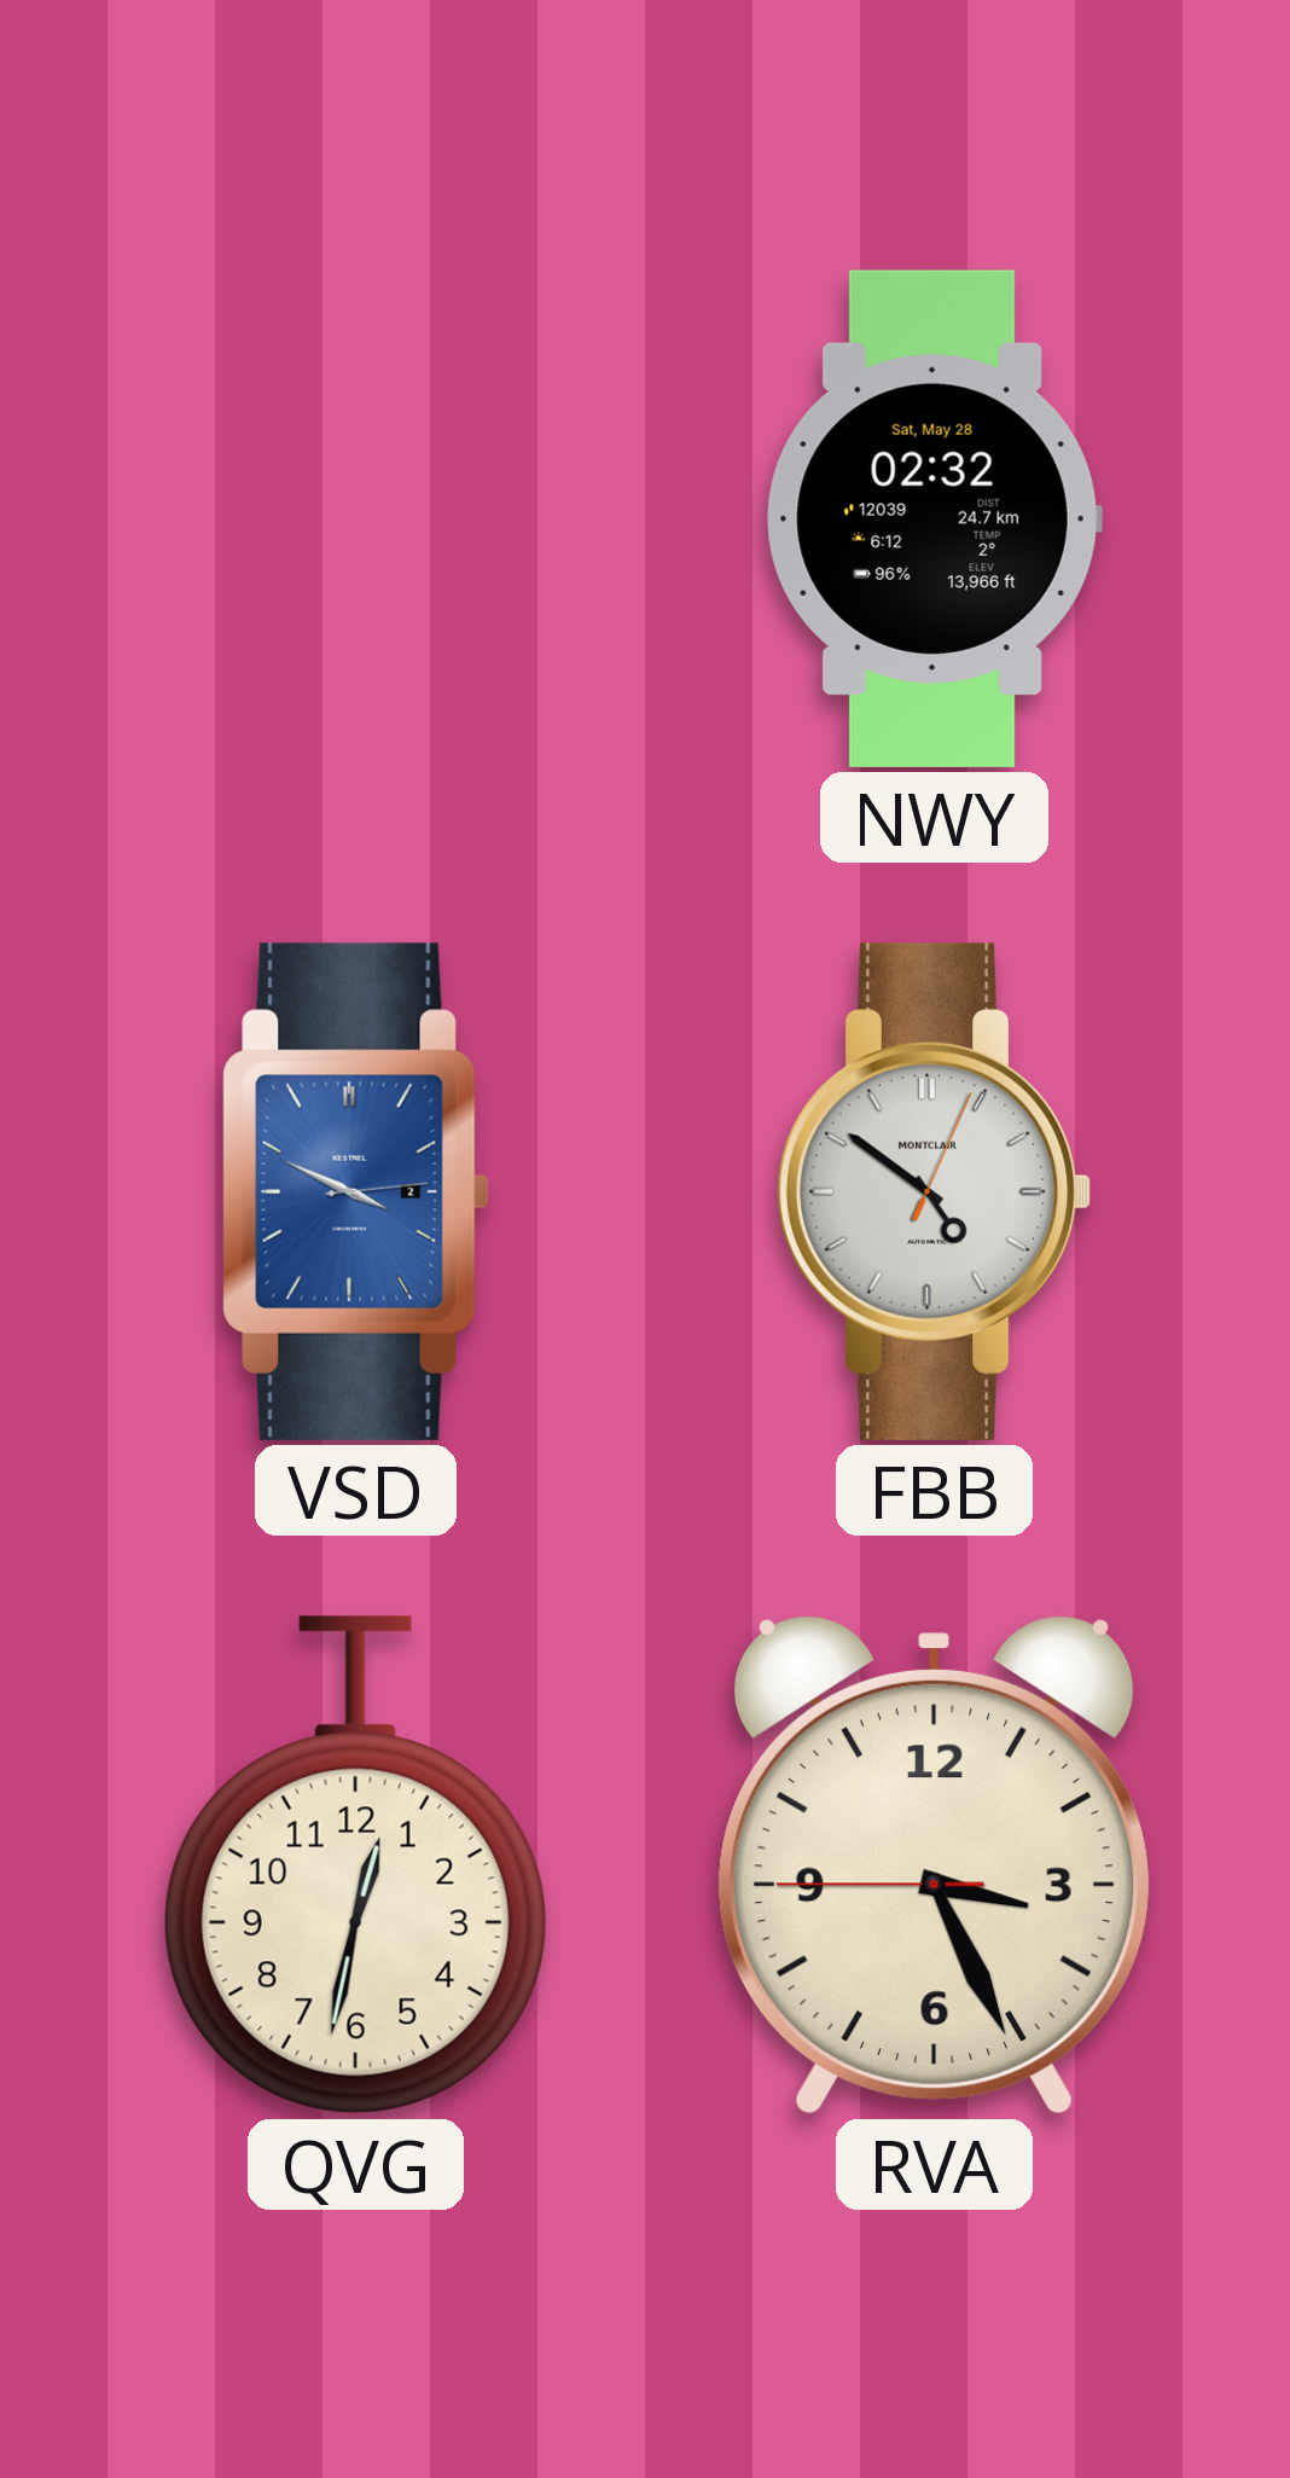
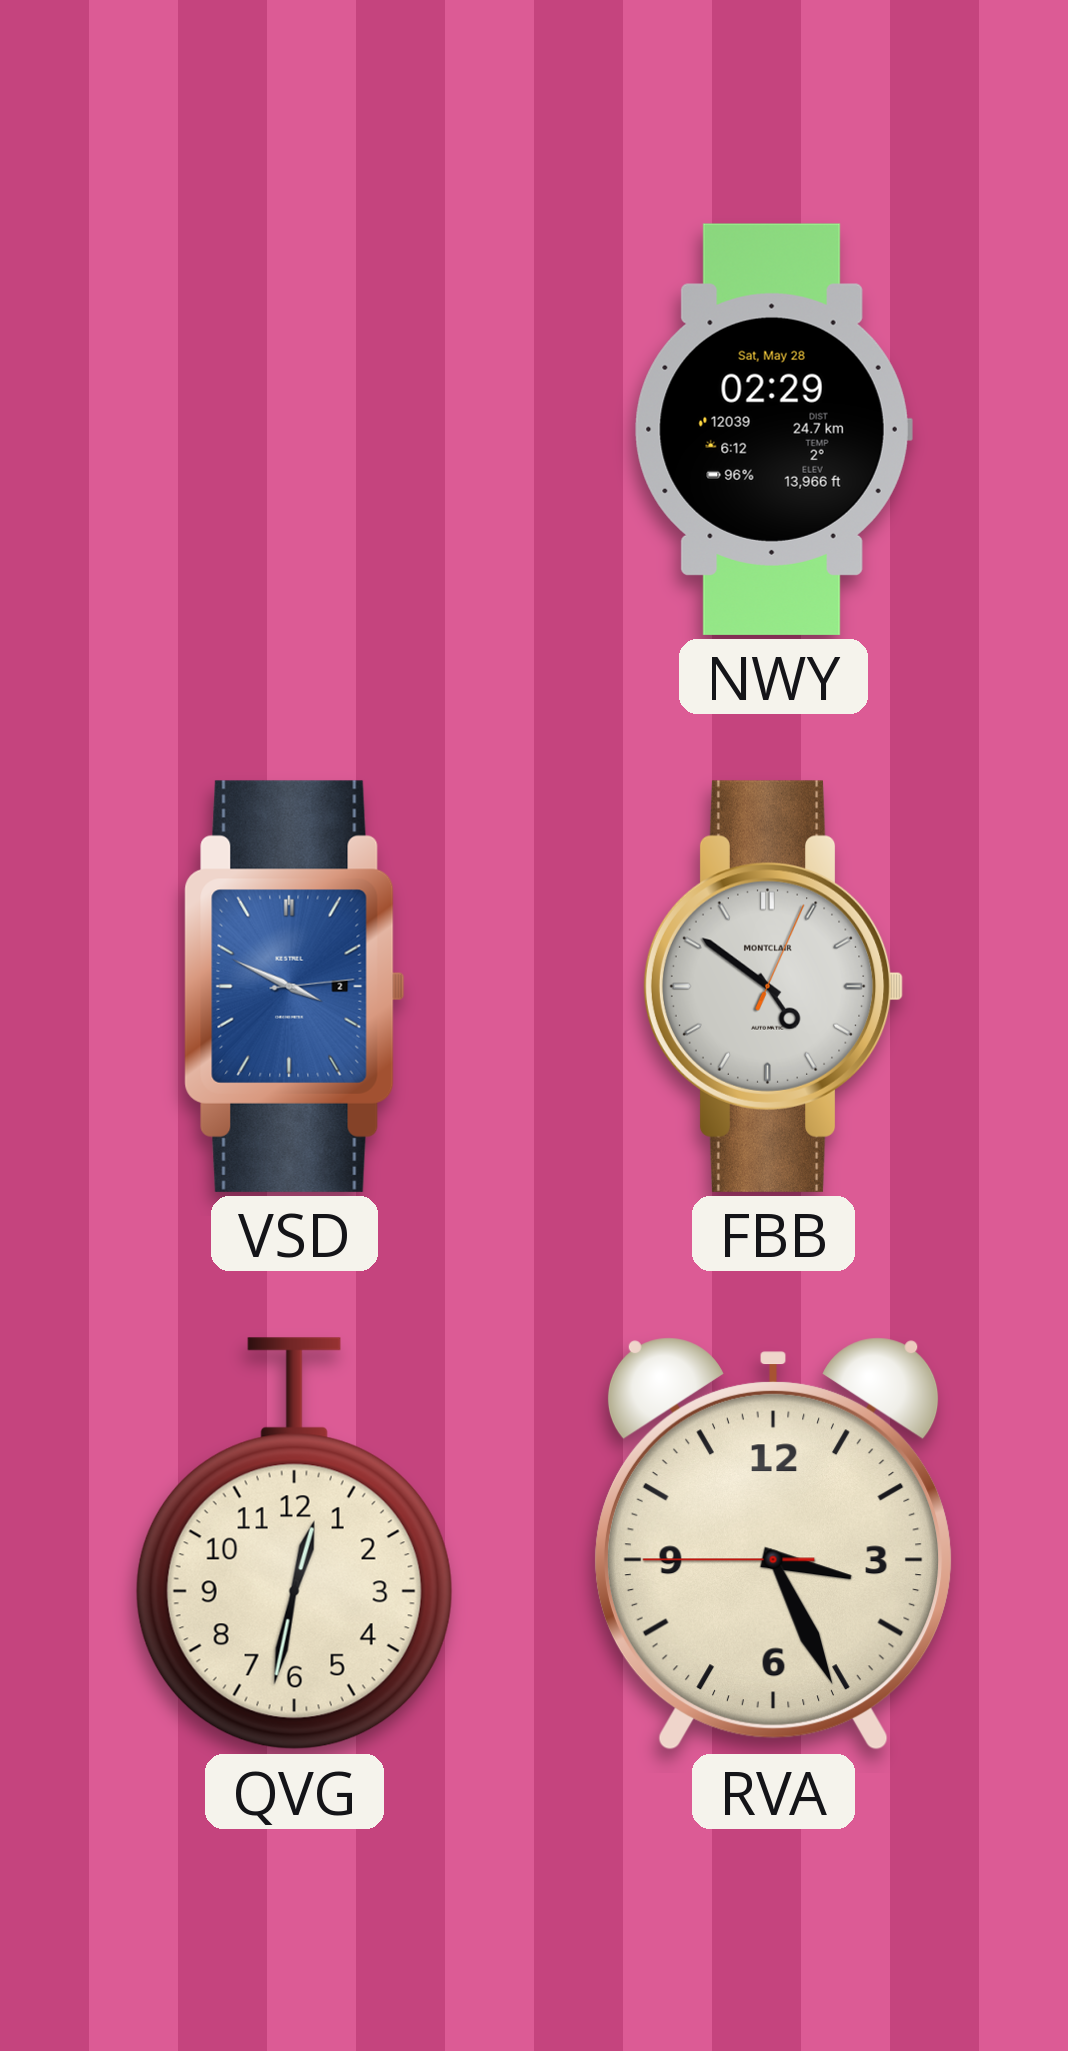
NWY: 02:32 -> 02:29
